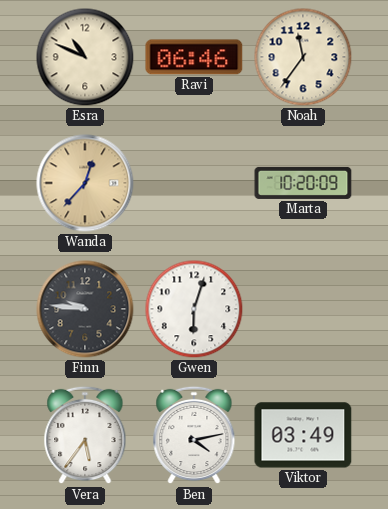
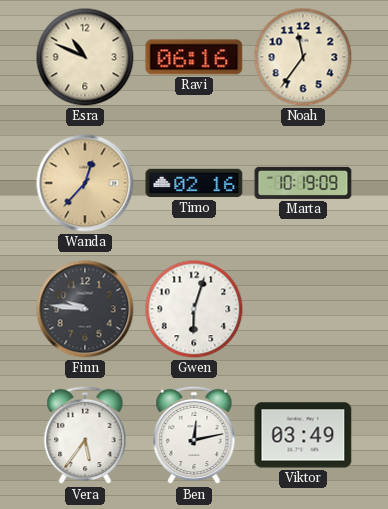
Ravi: 06:46 -> 06:16
Timo: none -> 02:16
Marta: 10:20 -> 10:19
Ben: 4:13 -> 12:13
